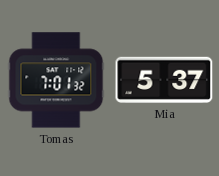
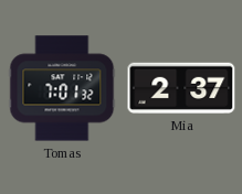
Mia: 5:37 -> 2:37
